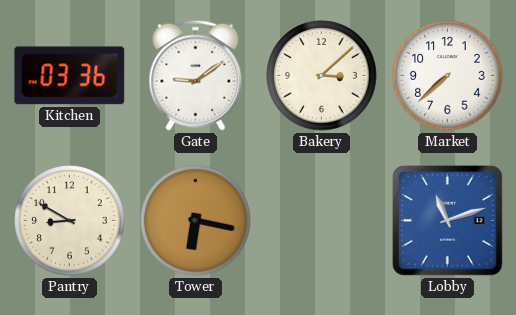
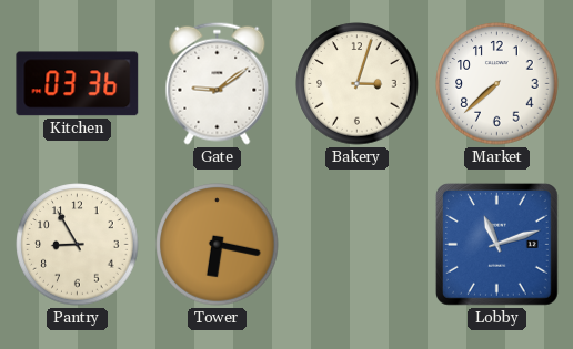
Bakery: 3:08 -> 3:03
Pantry: 8:50 -> 8:55
